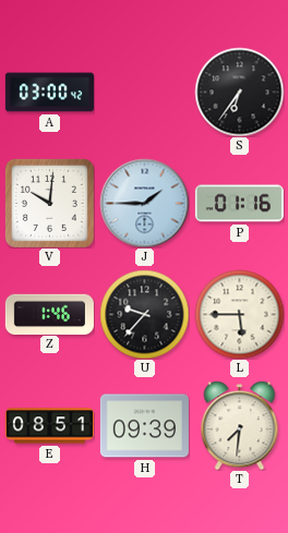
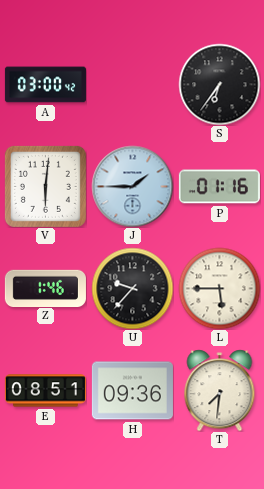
V: 10:01 -> 6:01
H: 09:39 -> 09:36
